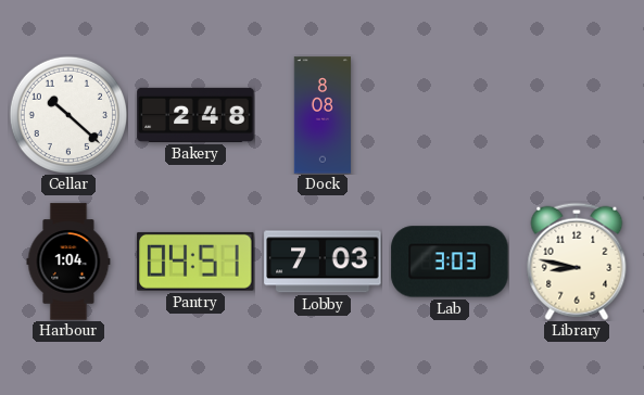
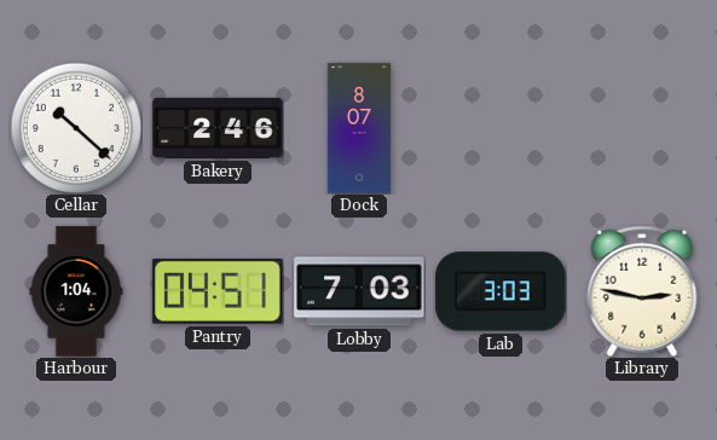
Bakery: 2:48 -> 2:46
Dock: 8:08 -> 8:07
Library: 8:47 -> 2:47
